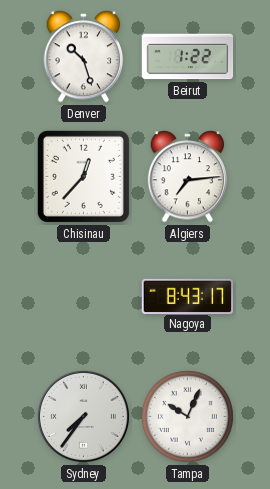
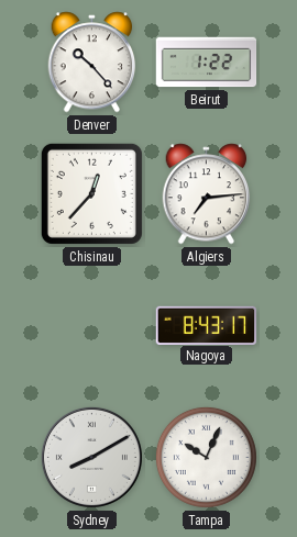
Denver: 10:27 -> 10:23
Sydney: 7:36 -> 8:10
